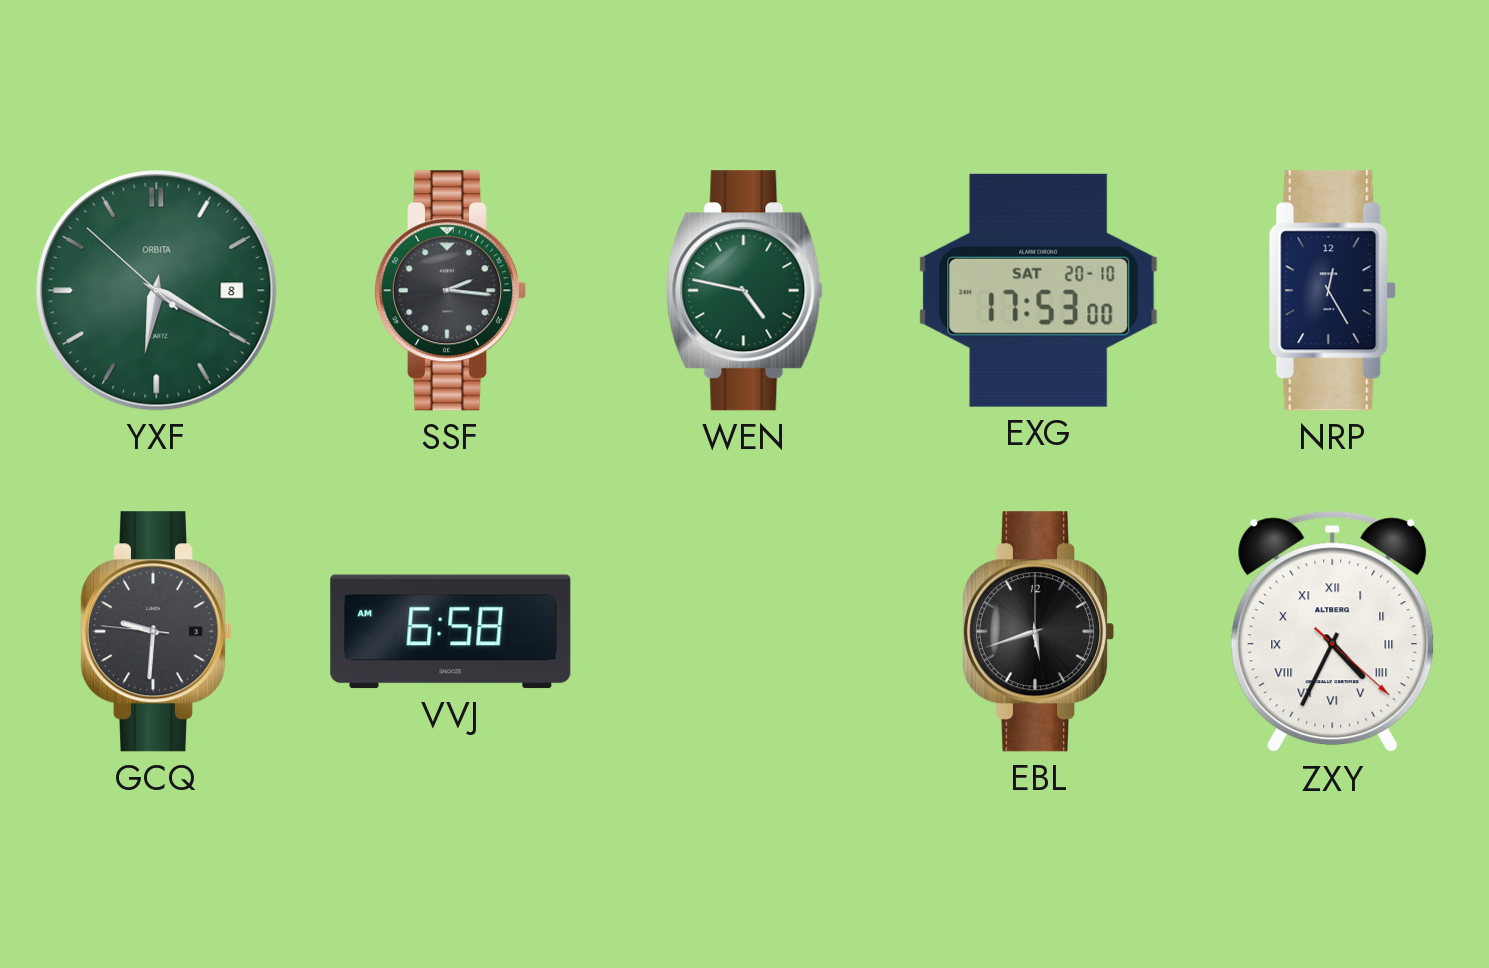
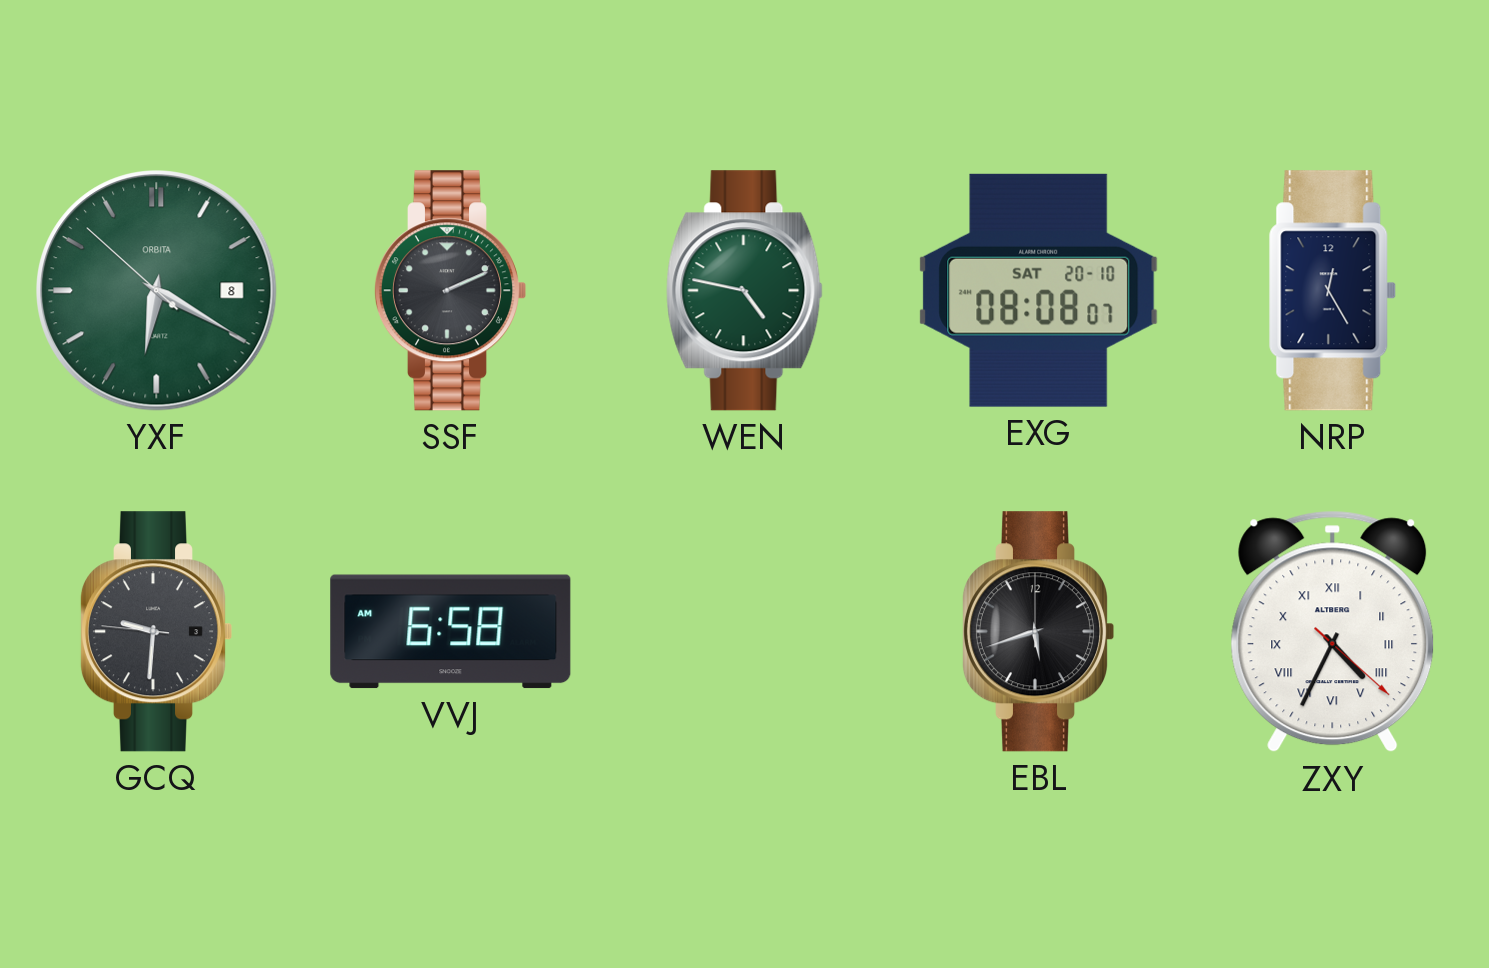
SSF: 2:16 -> 2:11
EXG: 17:53 -> 08:08
